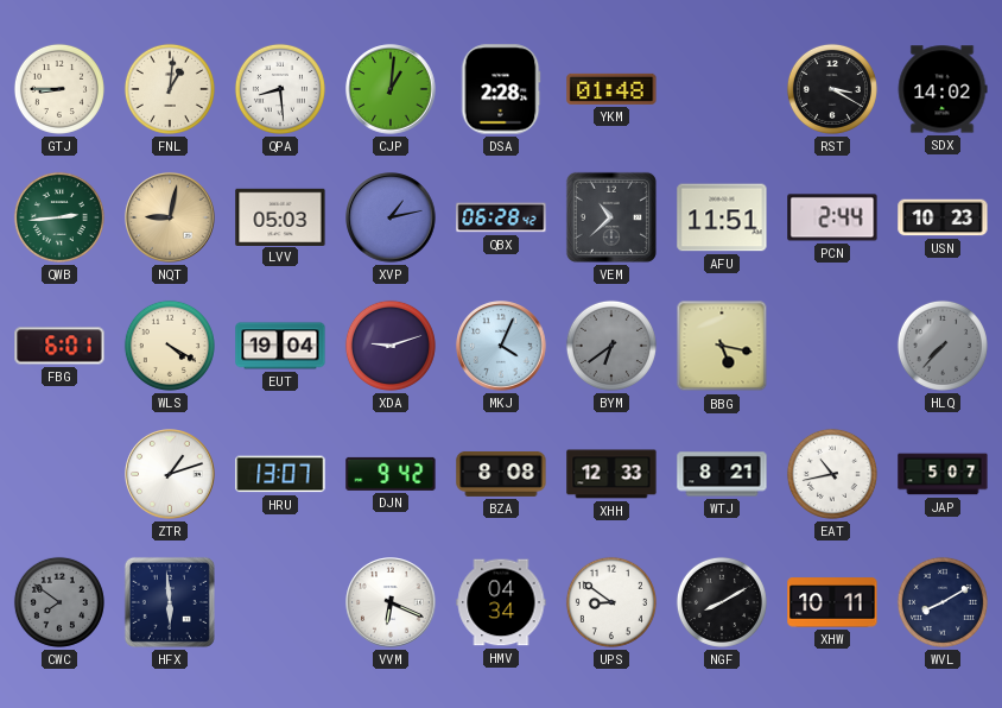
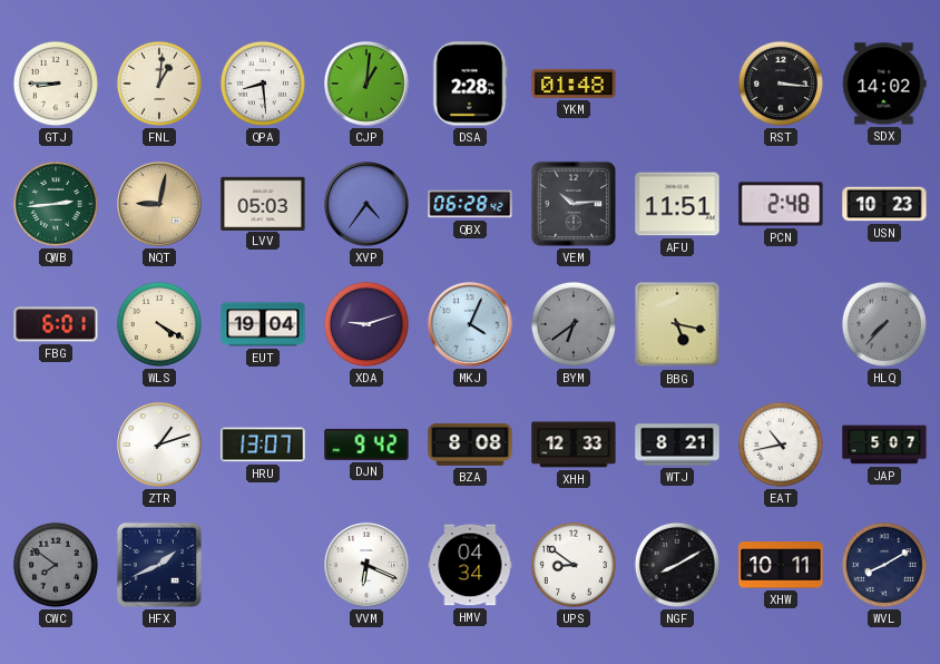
RST: 3:20 -> 3:16
XVP: 1:13 -> 4:36
VEM: 10:38 -> 10:14
PCN: 2:44 -> 2:48
HFX: 5:59 -> 1:41
